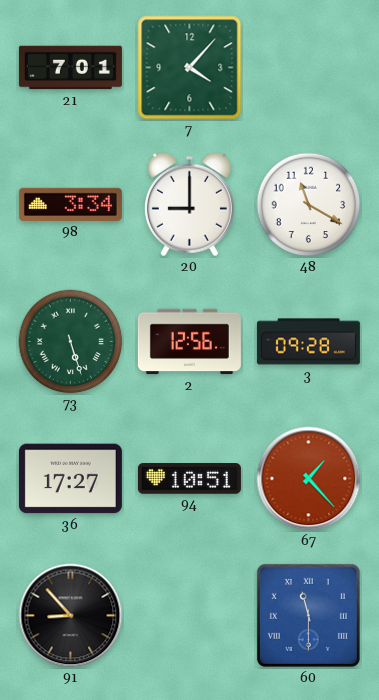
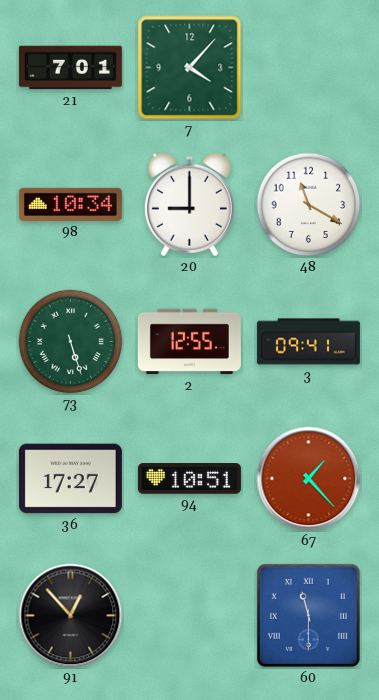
98: 3:34 -> 10:34
2: 12:56 -> 12:55
3: 09:28 -> 09:41
91: 8:53 -> 12:53
